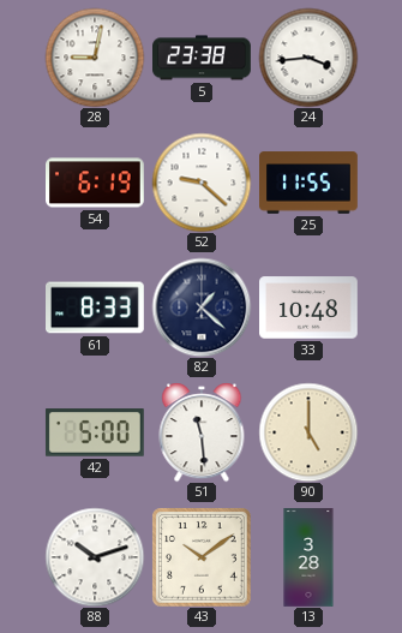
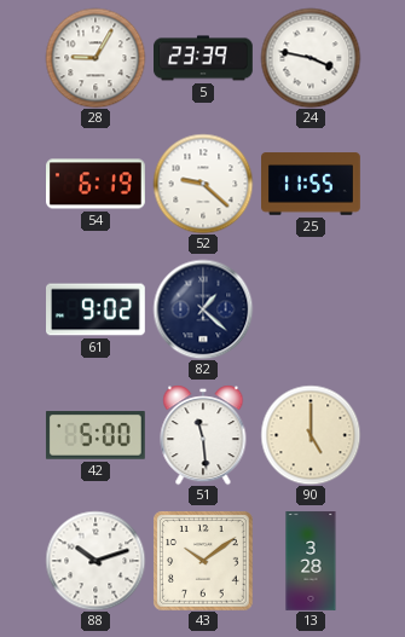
28: 9:02 -> 9:05
5: 23:38 -> 23:39
24: 3:44 -> 3:47
61: 8:33 -> 9:02
33: 10:48 -> none
